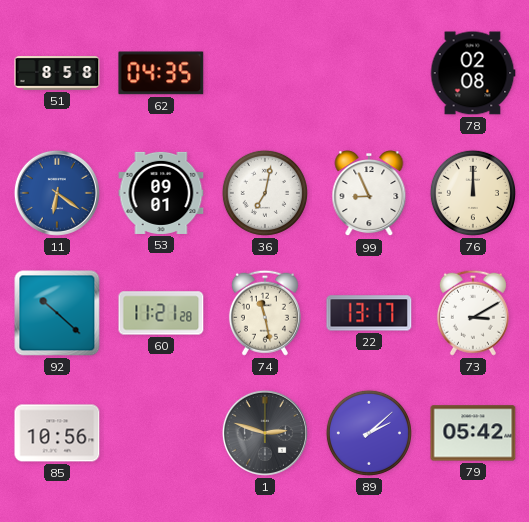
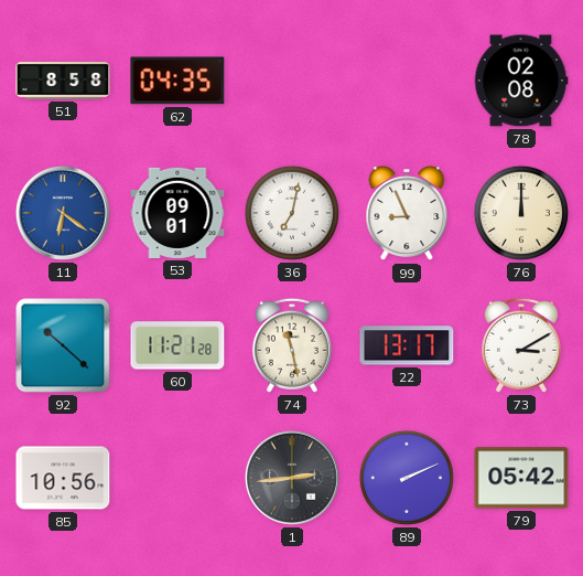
1: 2:48 -> 2:44
89: 2:08 -> 2:11
